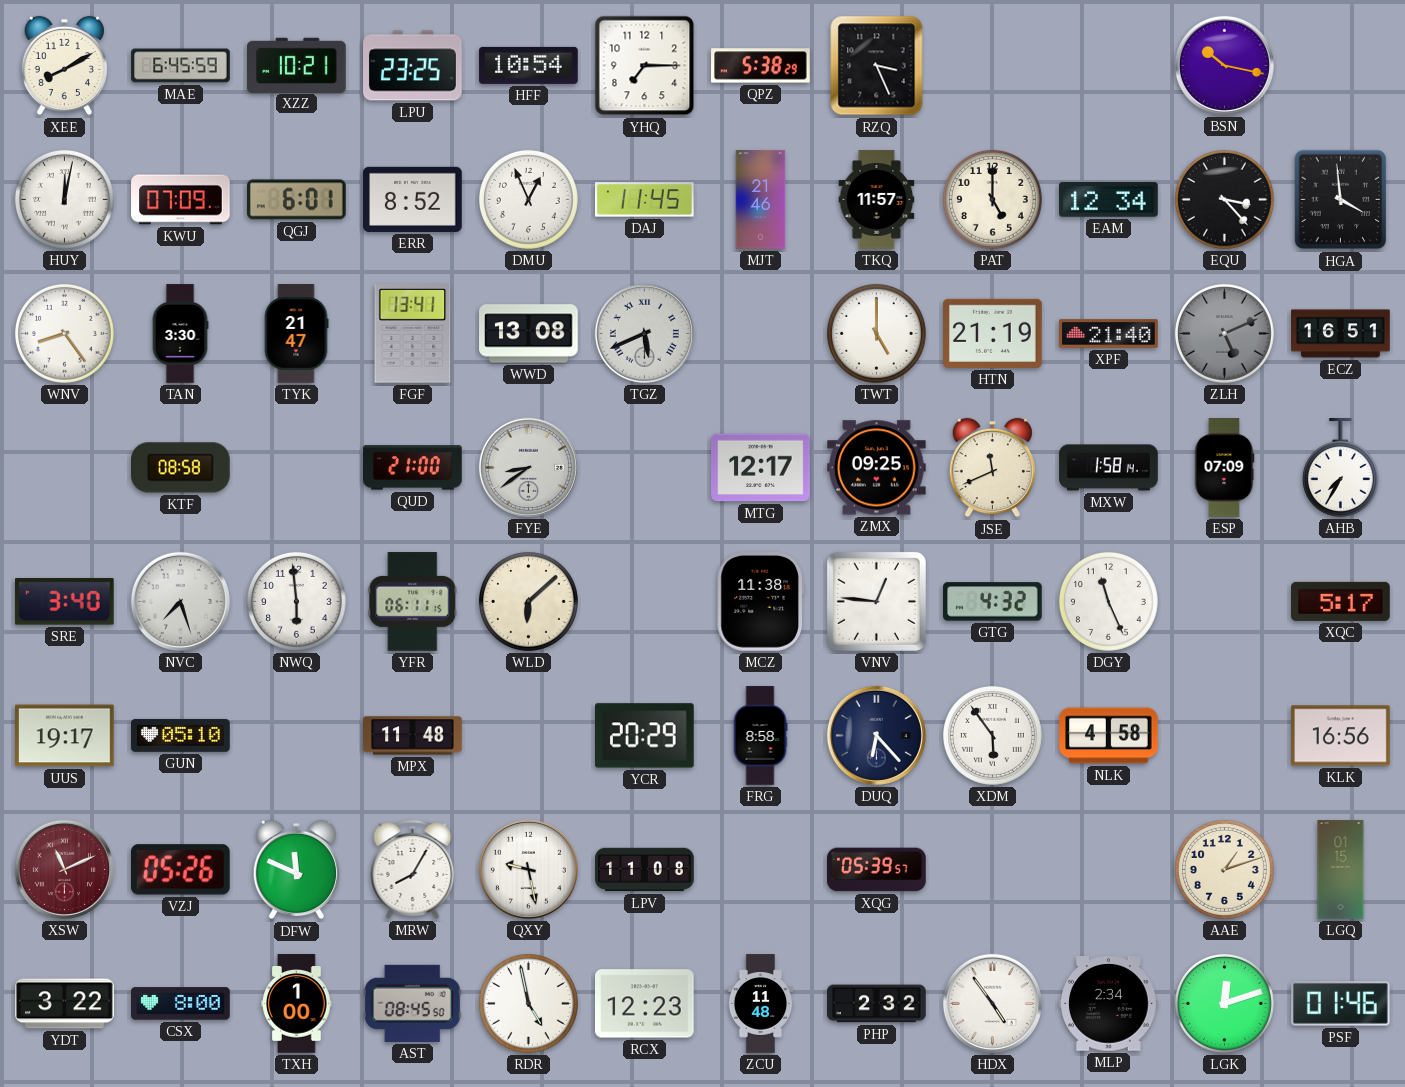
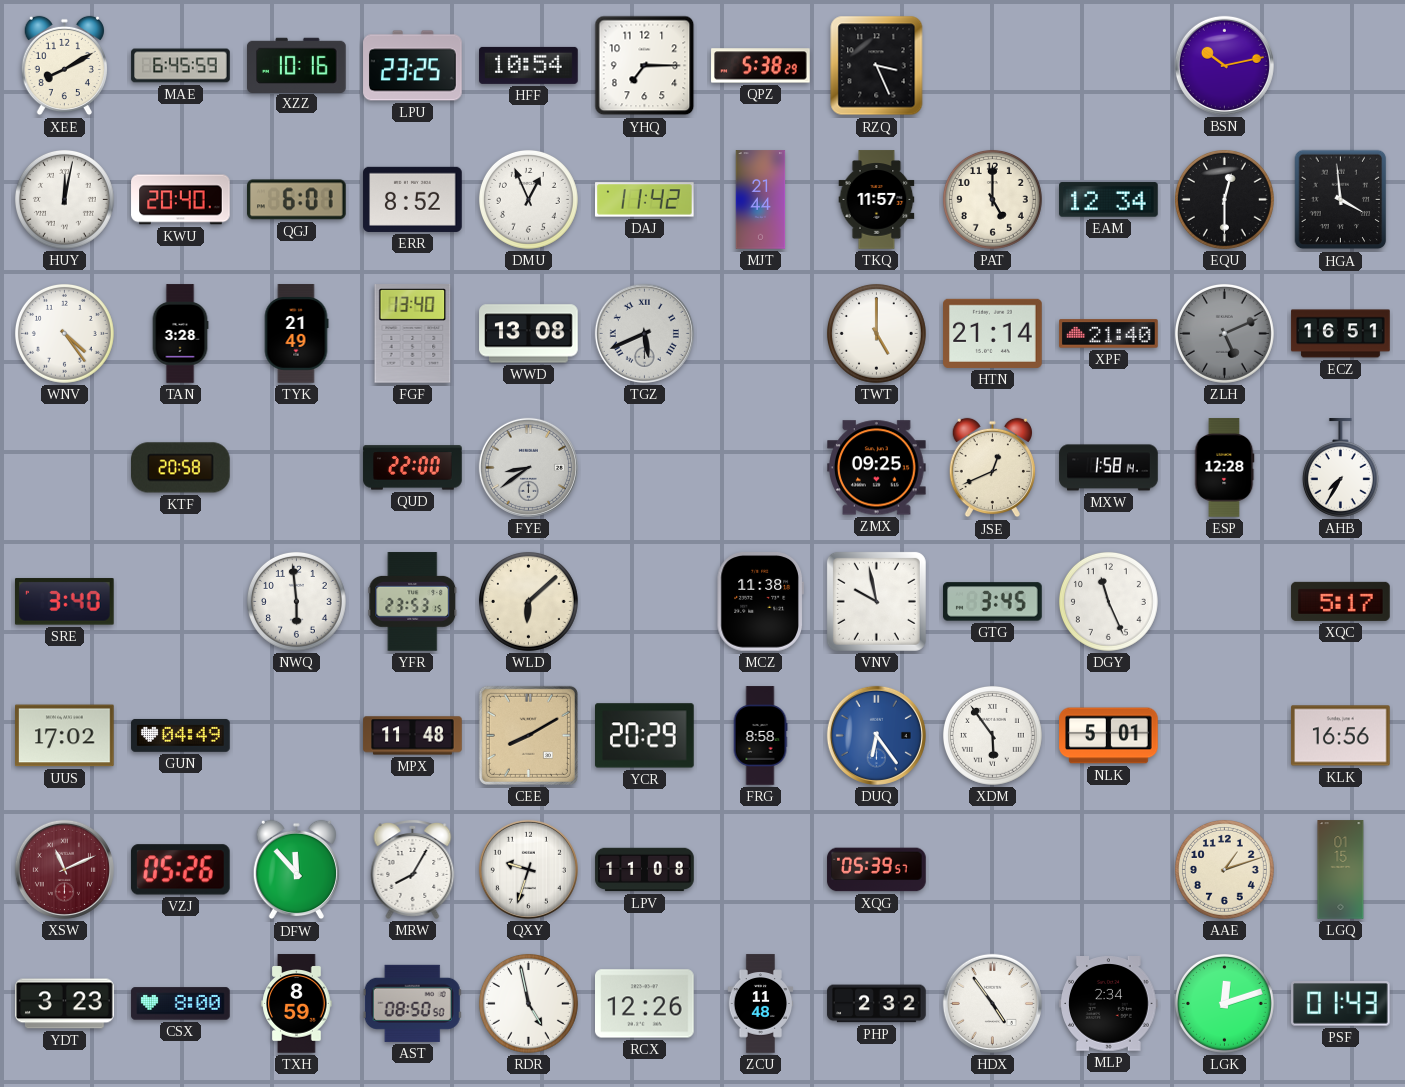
XZZ: 10:21 -> 10:16
BSN: 10:17 -> 10:13
KWU: 07:09 -> 20:40
DAJ: 11:45 -> 11:42
MJT: 21:46 -> 21:44
EQU: 3:23 -> 12:30
WNV: 8:24 -> 4:24
TAN: 3:30 -> 3:28
TYK: 21:47 -> 21:49
FGF: 13:41 -> 13:40
HTN: 21:19 -> 21:14
KTF: 08:58 -> 20:58
QUD: 21:00 -> 22:00
MTG: 12:17 -> none
JSE: 11:41 -> 12:41
ESP: 07:09 -> 12:28
NVC: 7:27 -> none
YFR: 06:11 -> 23:53
VNV: 12:46 -> 9:58
GTG: 4:32 -> 3:45
UUS: 19:17 -> 17:02
GUN: 05:10 -> 04:49
CEE: none -> 8:10
DUQ: 6:23 -> 6:24
DUQ dial: navy -> blue
NLK: 4:58 -> 5:01
DFW: 11:49 -> 11:53
QXY: 9:28 -> 9:33
YDT: 3:22 -> 3:23
TXH: 1:00 -> 8:59
AST: 08:45 -> 08:50
RCX: 12:23 -> 12:26
PSF: 01:46 -> 01:43
